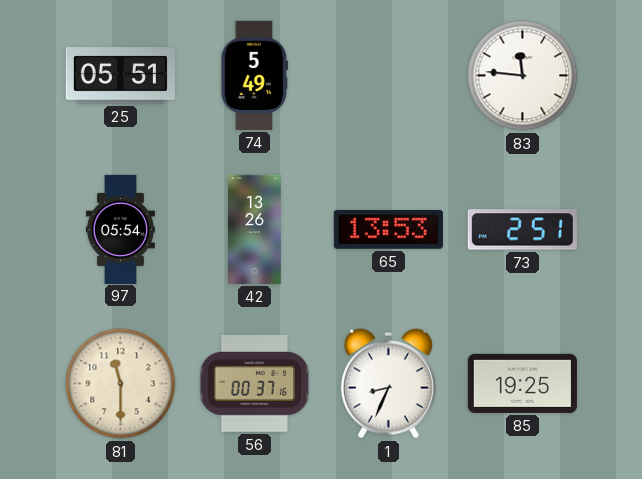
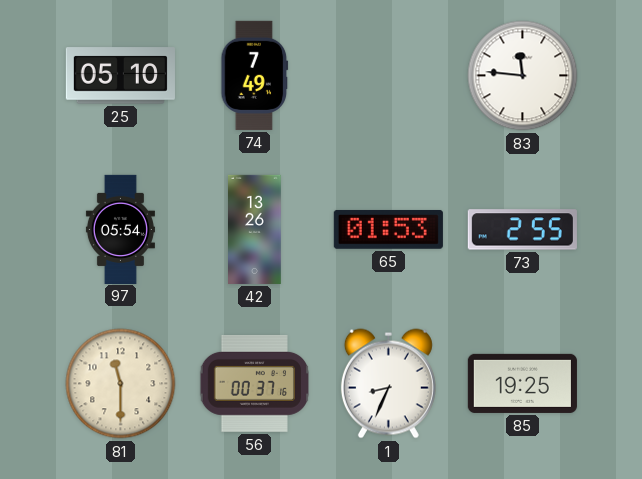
25: 05:51 -> 05:10
74: 5:49 -> 7:49
65: 13:53 -> 01:53
73: 2:51 -> 2:55
